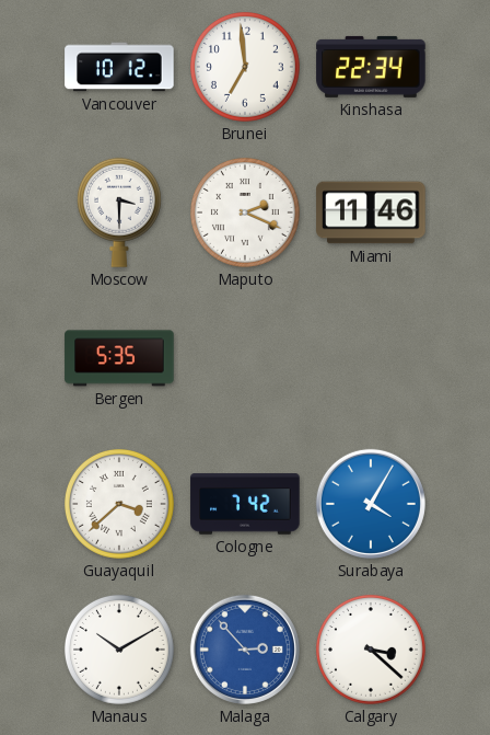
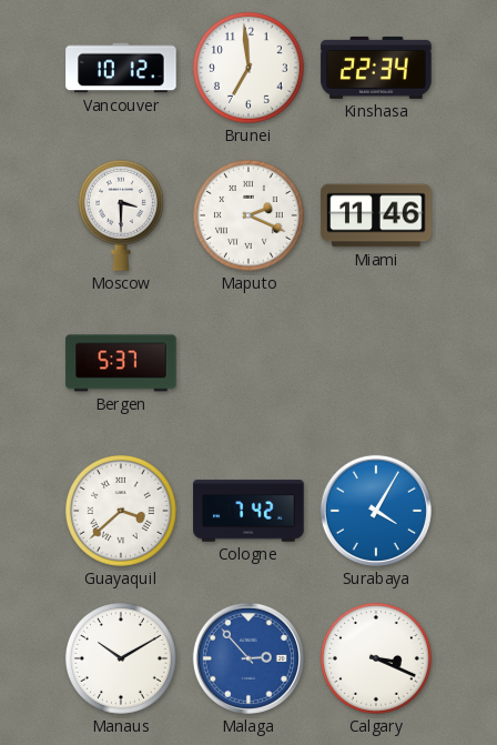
Bergen: 5:35 -> 5:37
Calgary: 3:22 -> 3:19
